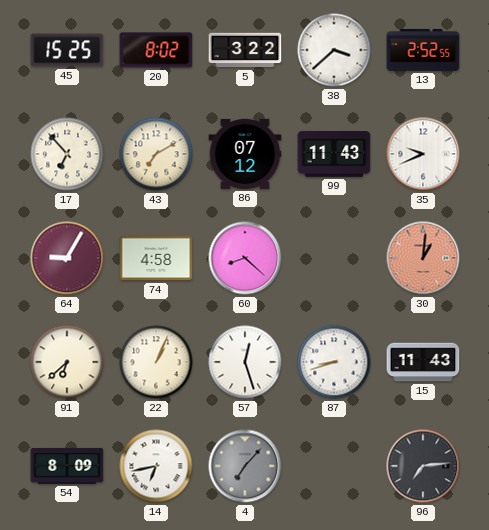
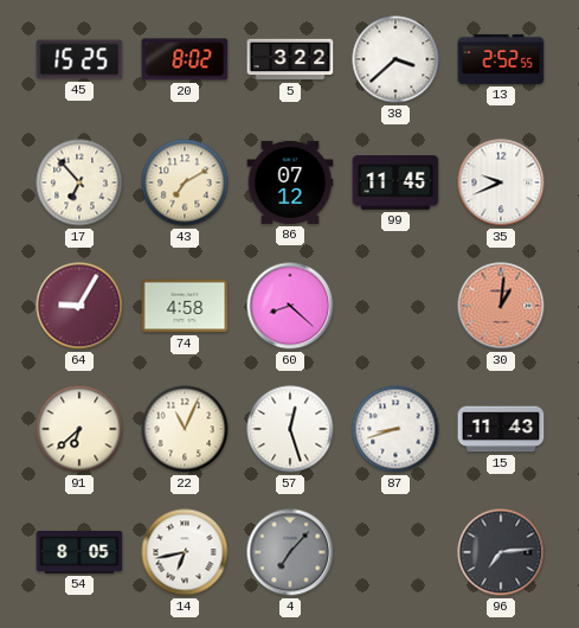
99: 11:43 -> 11:45
22: 1:04 -> 11:04
54: 8:09 -> 8:05
